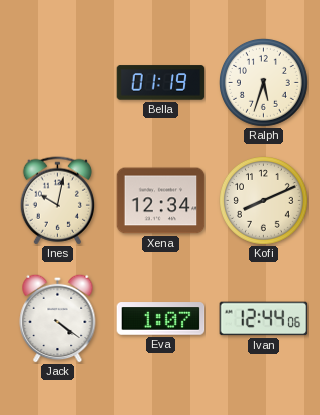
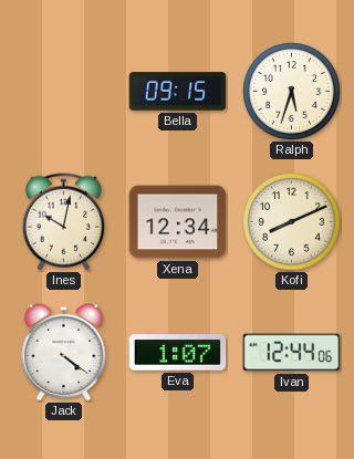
Bella: 01:19 -> 09:15
